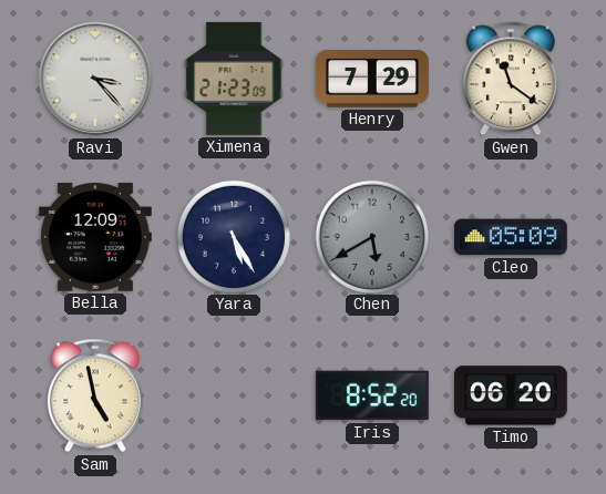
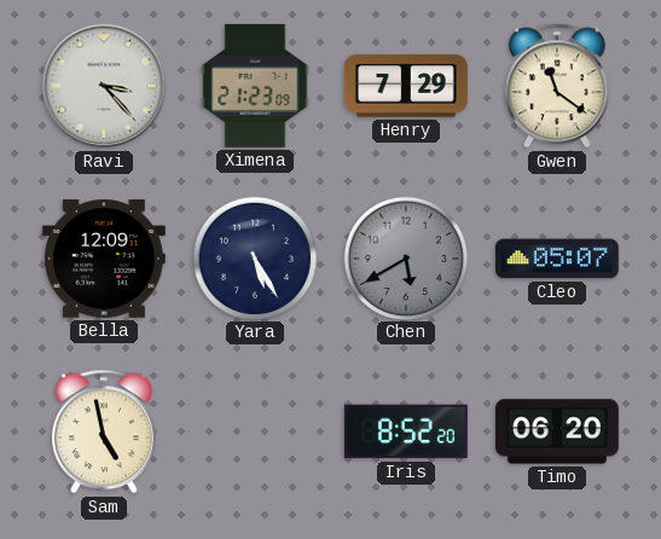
Cleo: 05:09 -> 05:07
